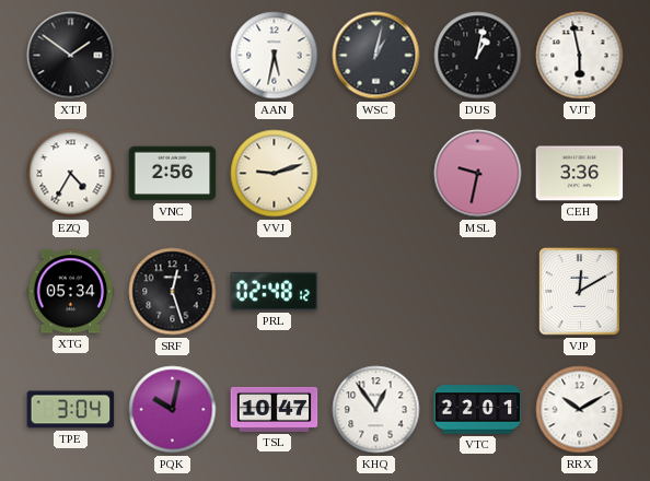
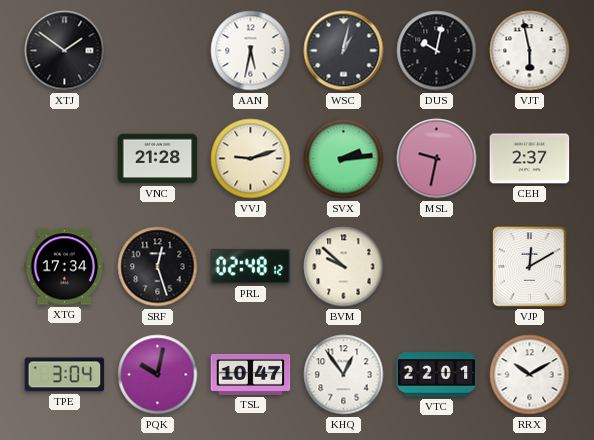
DUS: 1:02 -> 10:02
EZQ: 4:35 -> none
VNC: 2:56 -> 21:28
SVX: none -> 2:14
CEH: 3:36 -> 2:37
XTG: 05:34 -> 17:34
BVM: none -> 9:52
